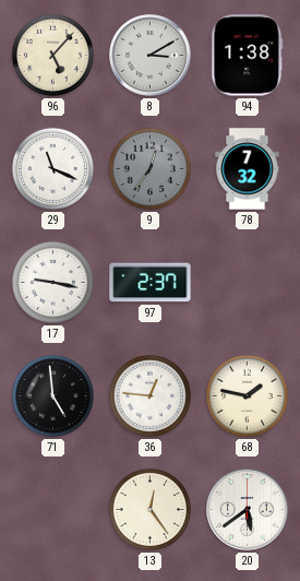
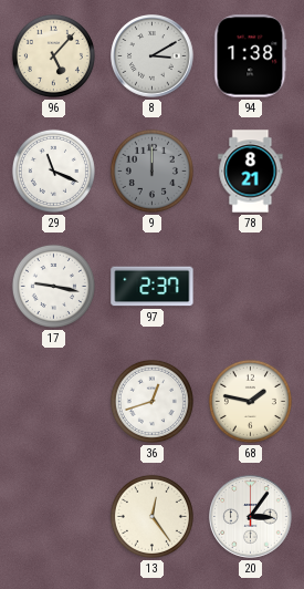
9: 12:36 -> 12:00
78: 7:32 -> 8:21
71: 4:59 -> none
36: 12:46 -> 12:42
20: 5:39 -> 3:06
